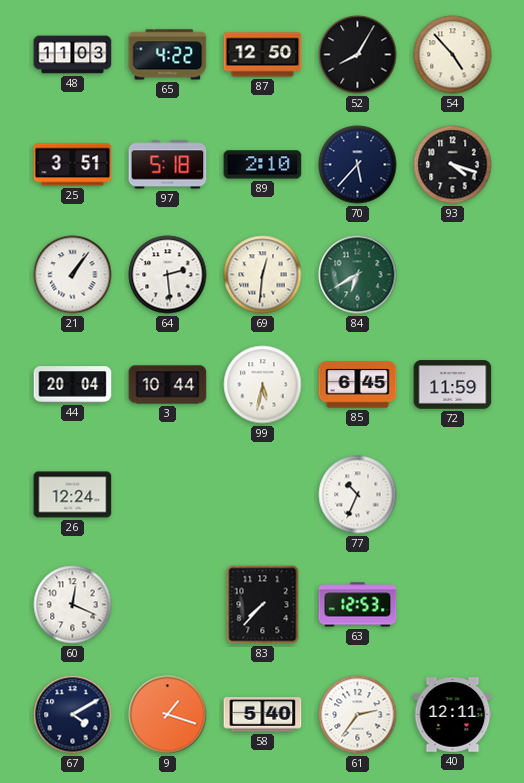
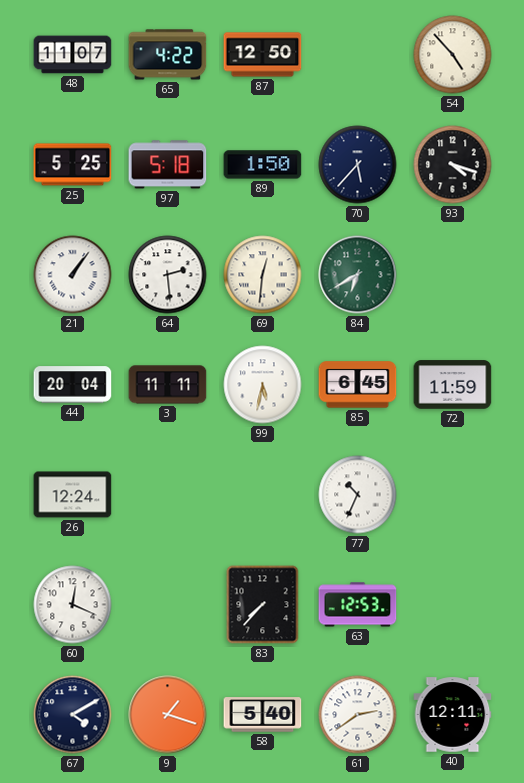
48: 11:03 -> 11:07
52: 8:05 -> none
25: 3:51 -> 5:25
89: 2:10 -> 1:50
3: 10:44 -> 11:11
61: 2:36 -> 2:39
